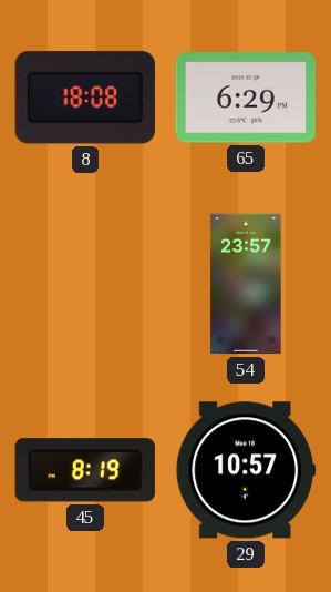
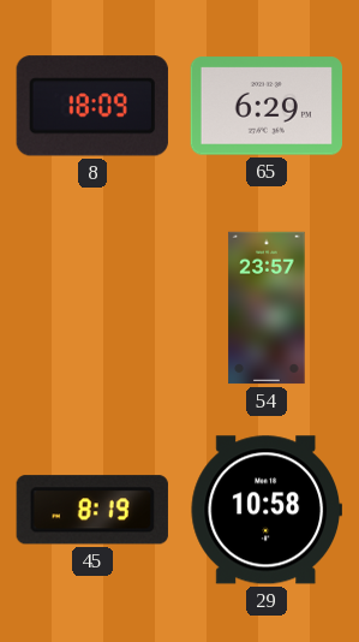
8: 18:08 -> 18:09
29: 10:57 -> 10:58
